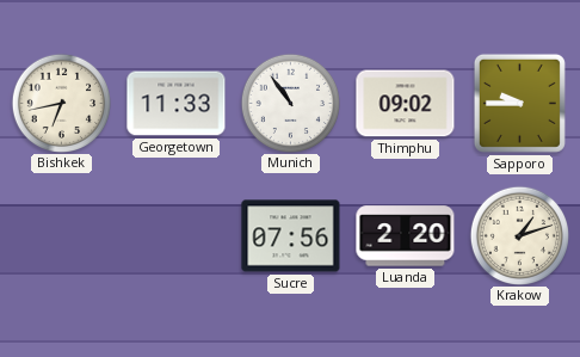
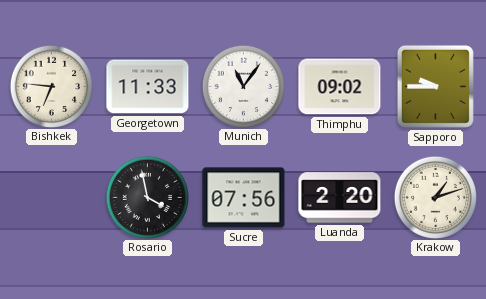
Bishkek: 6:43 -> 6:46
Munich: 10:54 -> 11:06
Rosario: none -> 3:58
